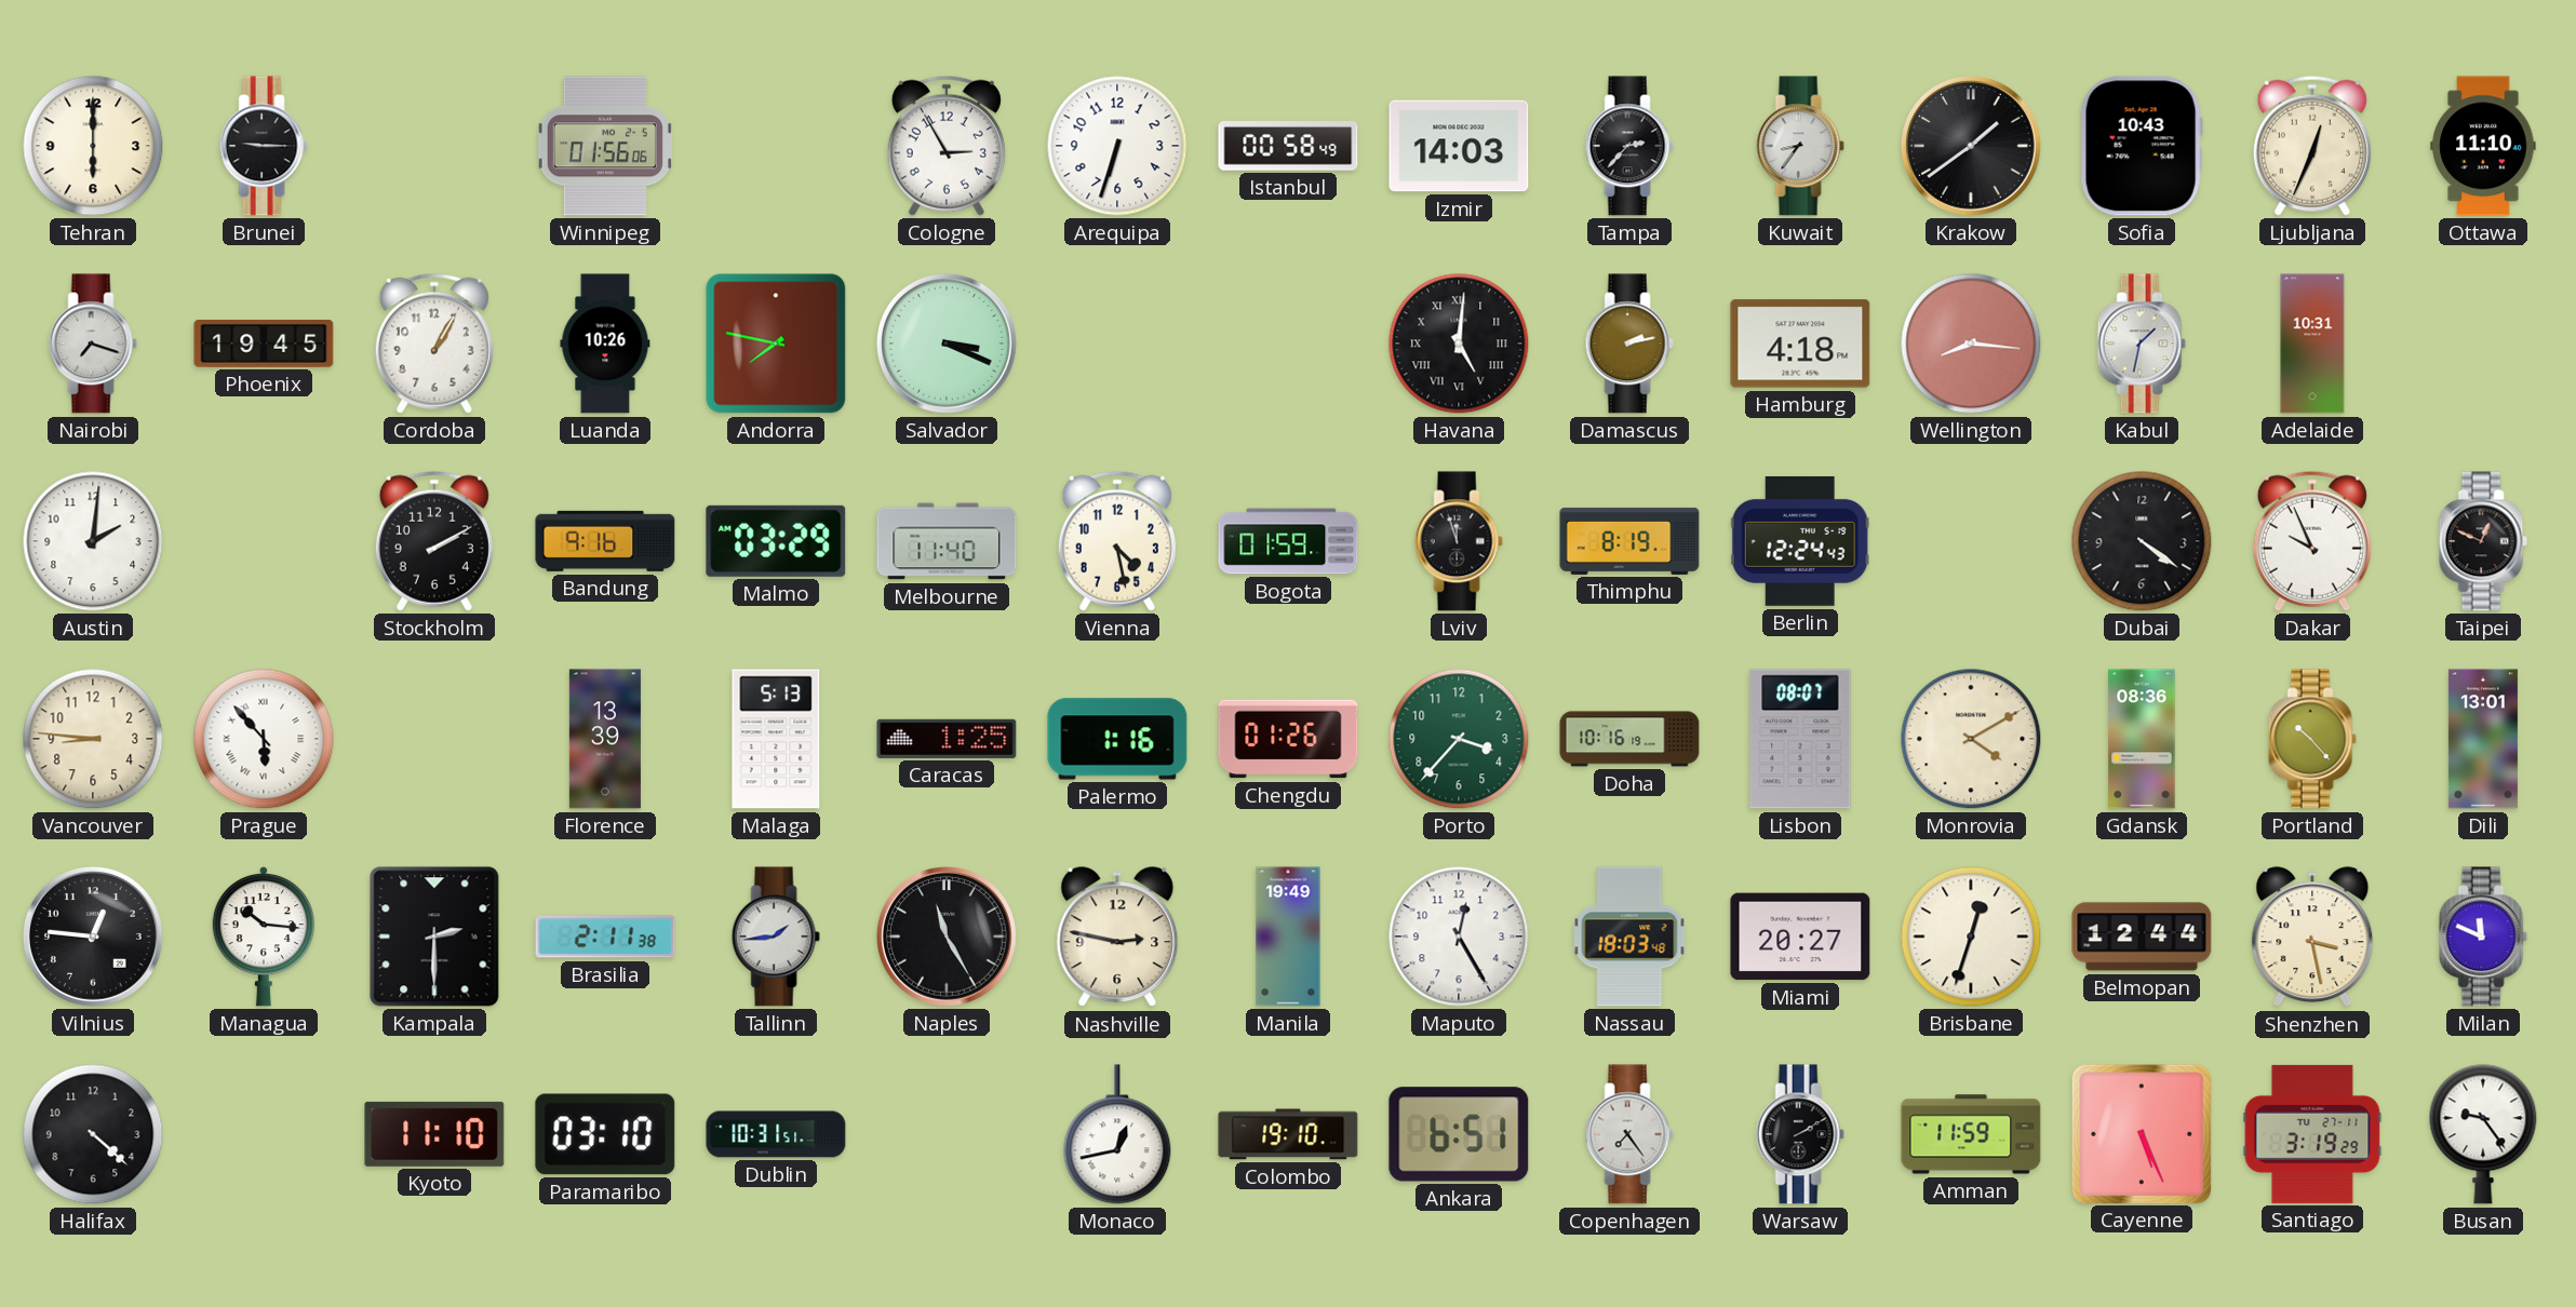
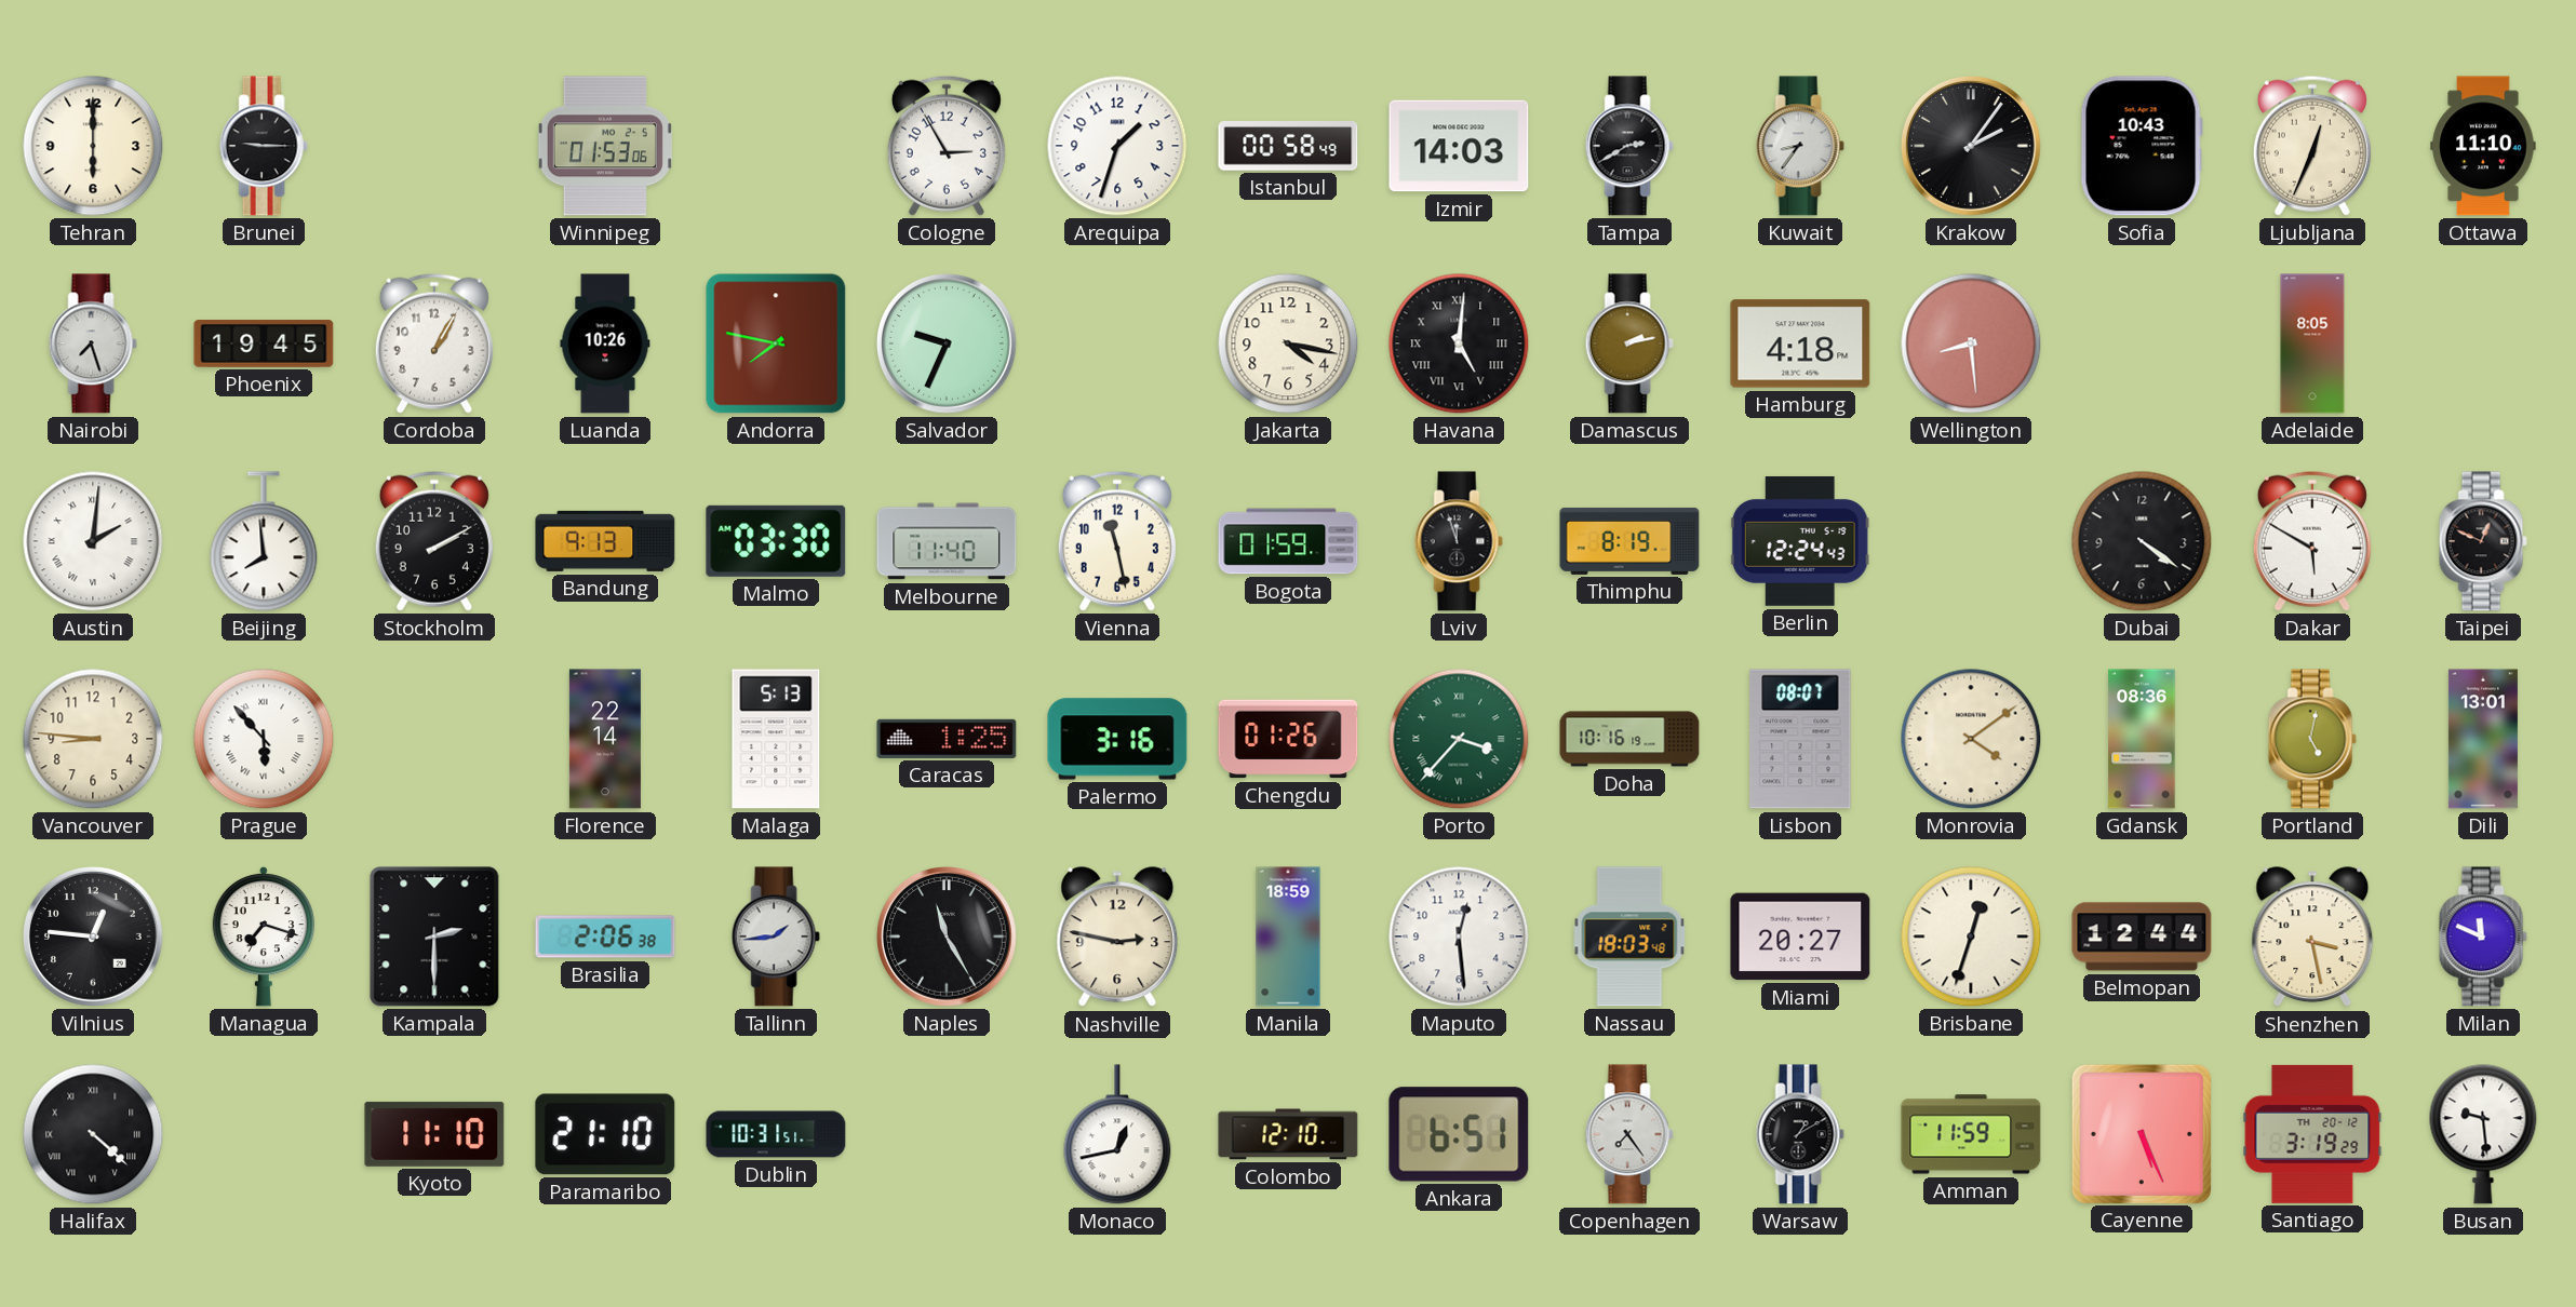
Winnipeg: 01:56 -> 01:53
Arequipa: 6:33 -> 1:33
Tampa: 2:37 -> 2:40
Krakow: 1:39 -> 2:06
Nairobi: 7:18 -> 7:27
Salvador: 3:19 -> 9:34
Jakarta: none -> 4:17
Wellington: 8:16 -> 8:29
Kabul: 1:32 -> none
Adelaide: 10:31 -> 8:05
Austin numerals: Arabic -> Roman
Beijing: none -> 7:59
Bandung: 9:16 -> 9:13
Malmo: 03:29 -> 03:30
Vienna: 4:28 -> 11:28
Dakar: 9:56 -> 5:50
Florence: 13:39 -> 22:14
Palermo: 1:16 -> 3:16
Porto numerals: Arabic -> Roman
Monrovia: 4:10 -> 4:09
Portland: 10:23 -> 5:02
Managua: 10:16 -> 7:18
Brasilia: 2:11 -> 2:06
Manila: 19:49 -> 18:59
Maputo: 12:25 -> 12:29
Halifax numerals: Arabic -> Roman
Paramaribo: 03:10 -> 21:10
Colombo: 19:10 -> 12:10
Warsaw: 2:10 -> 1:10
Santiago date: TU 27-11 -> TH 20-12
Busan: 9:24 -> 9:29
